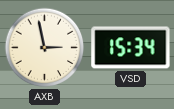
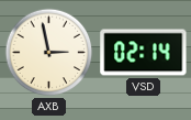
VSD: 15:34 -> 02:14
